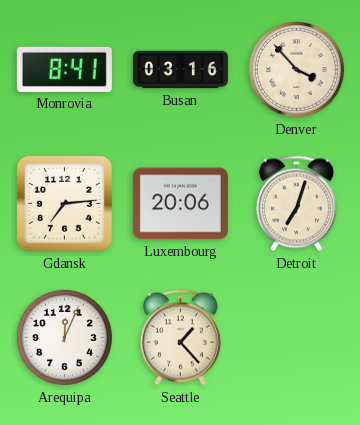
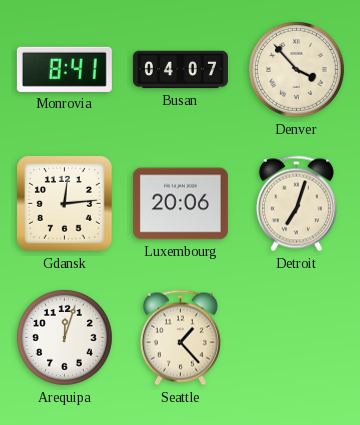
Busan: 03:16 -> 04:07
Gdansk: 7:14 -> 12:14
Arequipa: 12:04 -> 12:03
